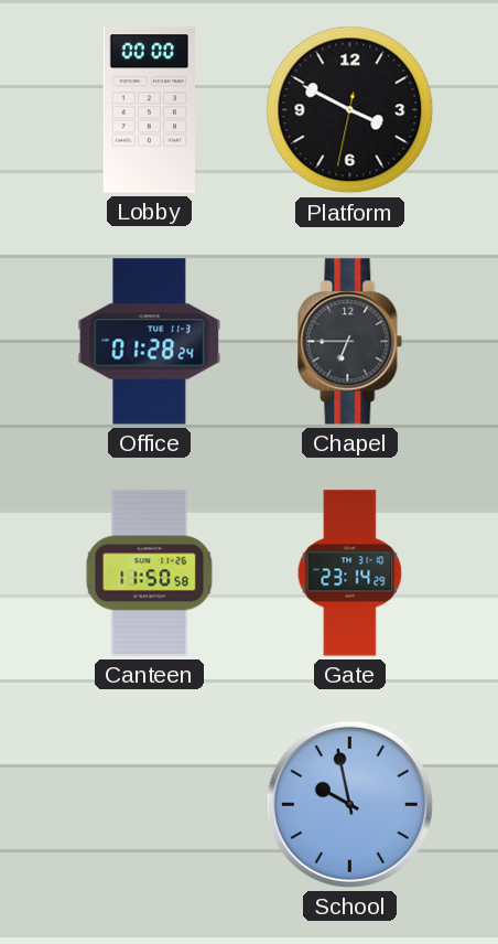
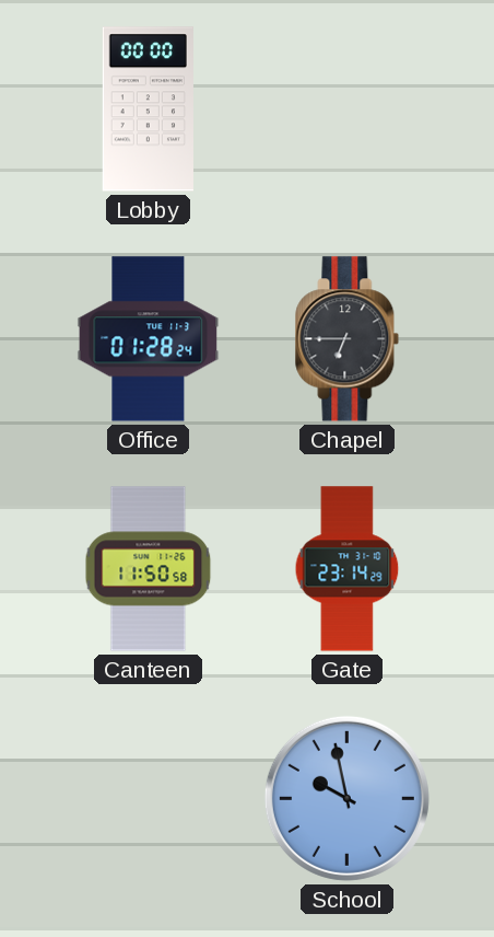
Platform: 3:49 -> none
